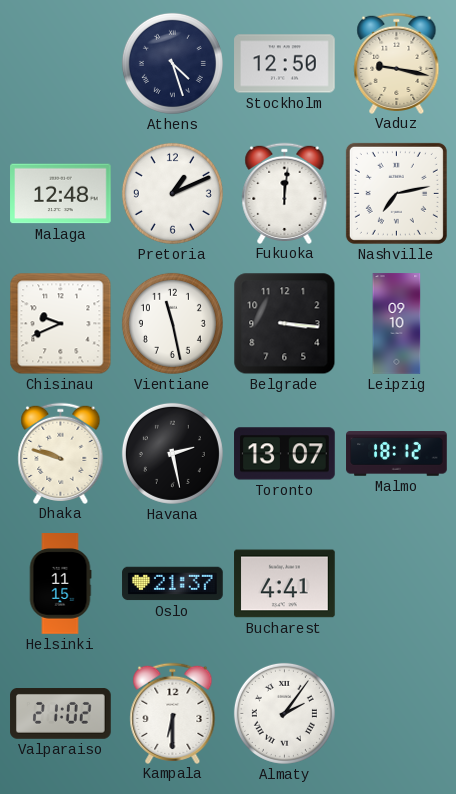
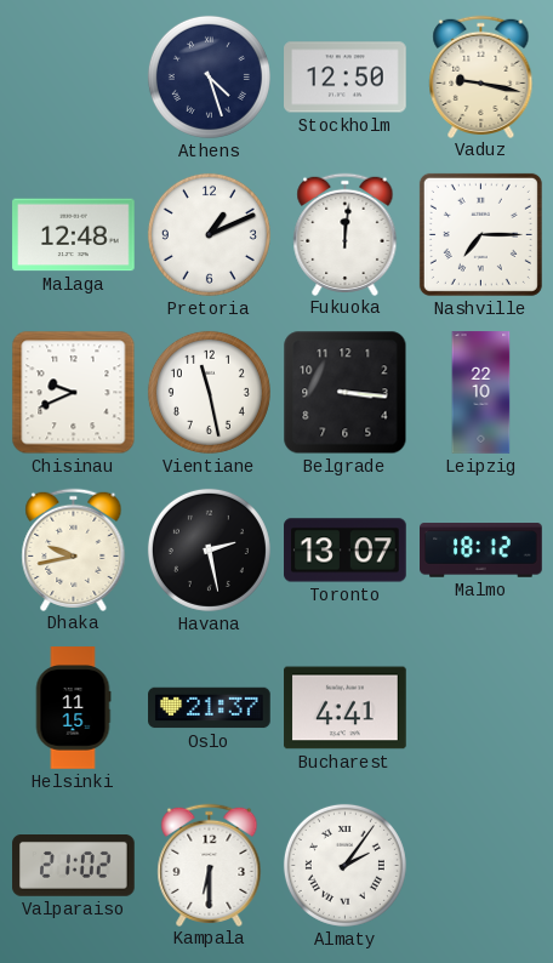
Nashville: 7:13 -> 7:15
Leipzig: 09:10 -> 22:10
Dhaka: 9:48 -> 9:43
